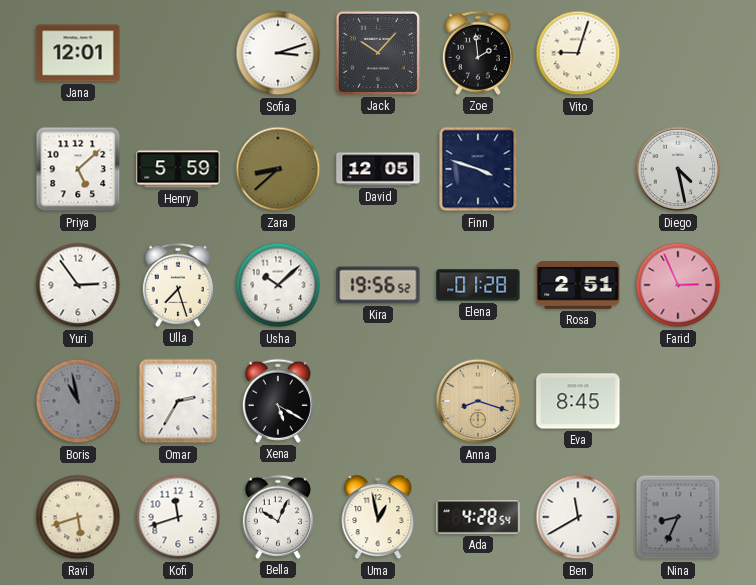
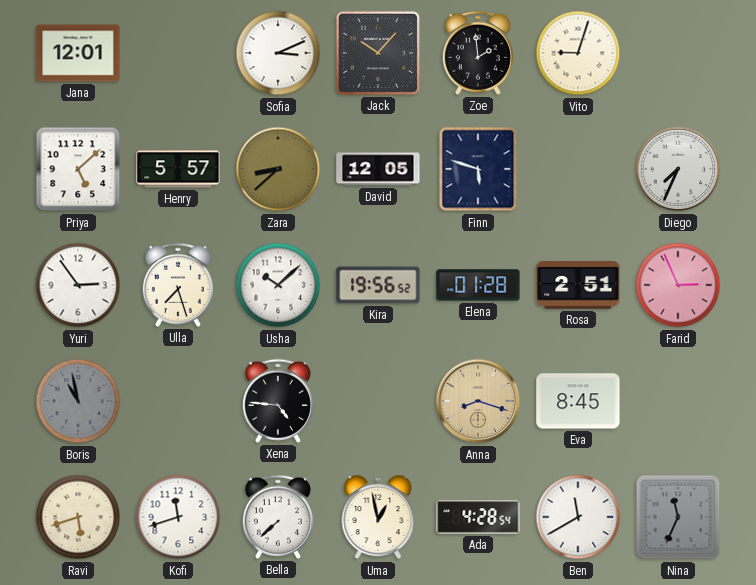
Sofia: 3:12 -> 3:11
Henry: 5:59 -> 5:57
Finn: 3:48 -> 5:48
Diego: 4:28 -> 7:34
Omar: 2:35 -> none
Xena: 5:20 -> 4:46
Bella: 10:04 -> 7:38
Nina: 8:34 -> 11:34
